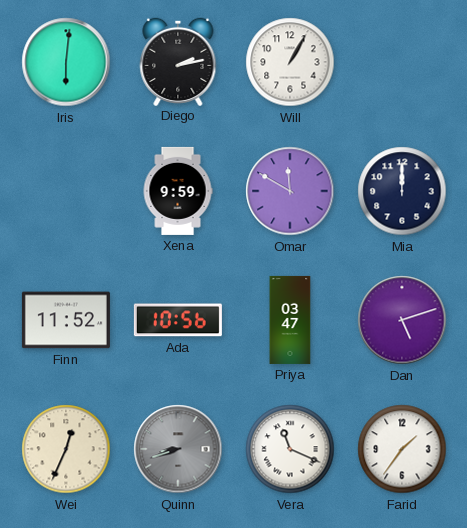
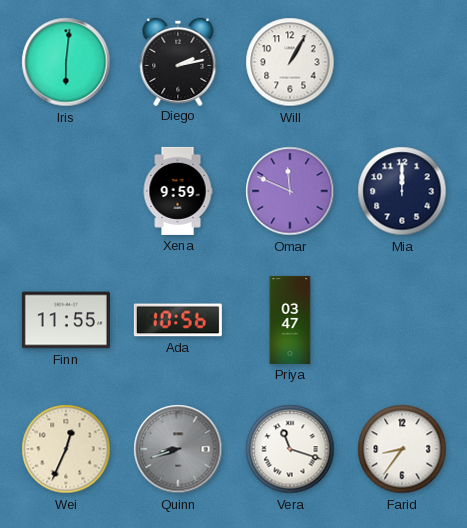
Omar: 11:50 -> 11:49
Finn: 11:52 -> 11:55
Dan: 5:12 -> none
Vera: 11:19 -> 11:18
Farid: 1:36 -> 8:36
